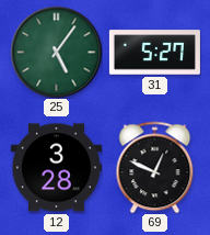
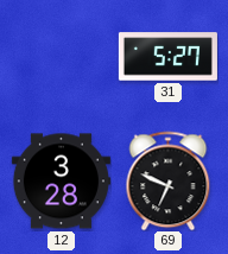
25: 5:06 -> none
69: 12:49 -> 6:49
